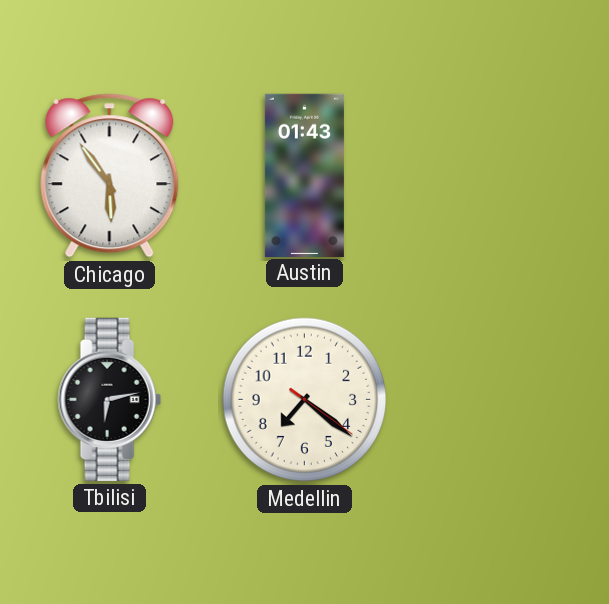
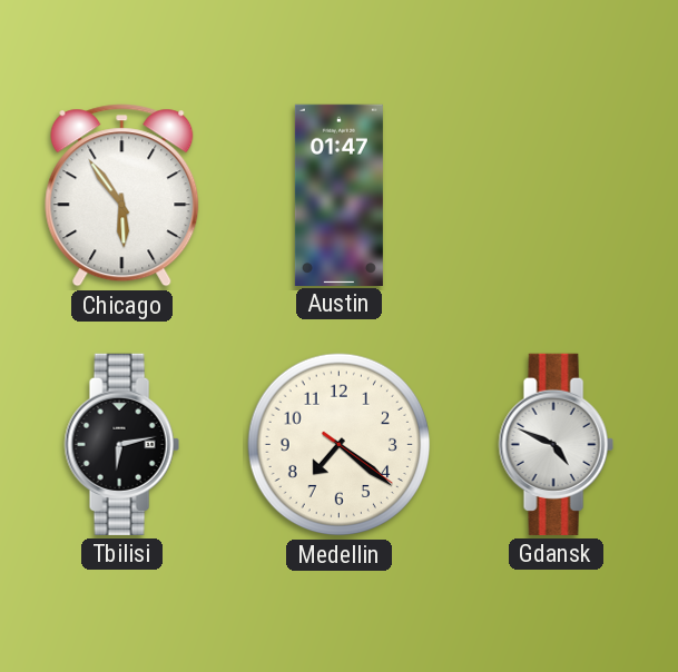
Austin: 01:43 -> 01:47
Gdansk: none -> 4:49
